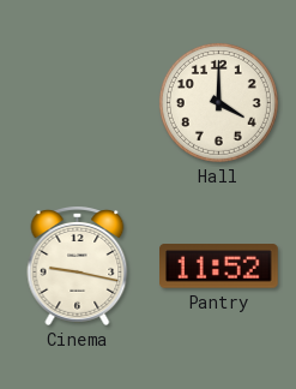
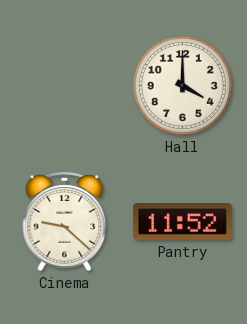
Cinema: 9:17 -> 9:22
